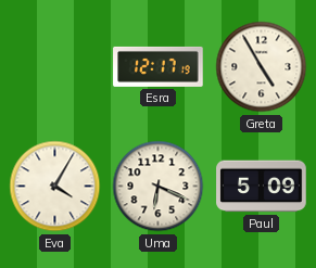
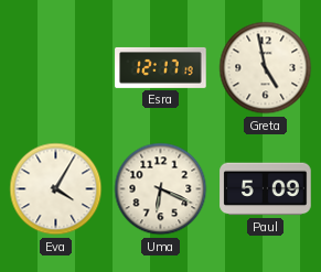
Greta: 4:55 -> 4:58
